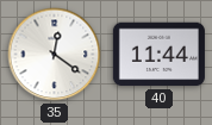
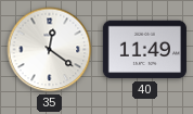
40: 11:44 -> 11:49
